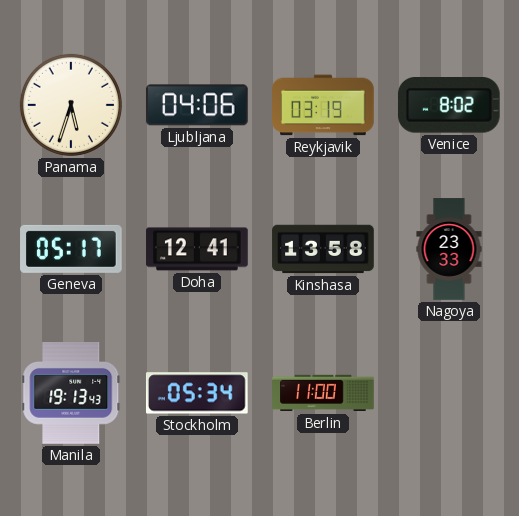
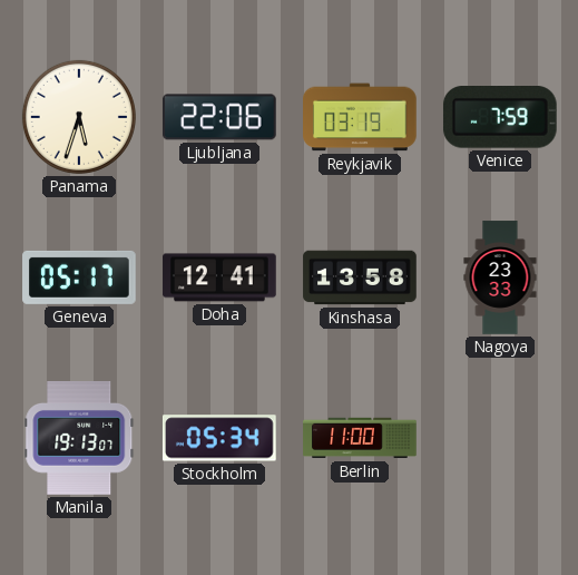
Ljubljana: 04:06 -> 22:06
Venice: 8:02 -> 7:59
Manila: 19:13:43 -> 19:13:07
